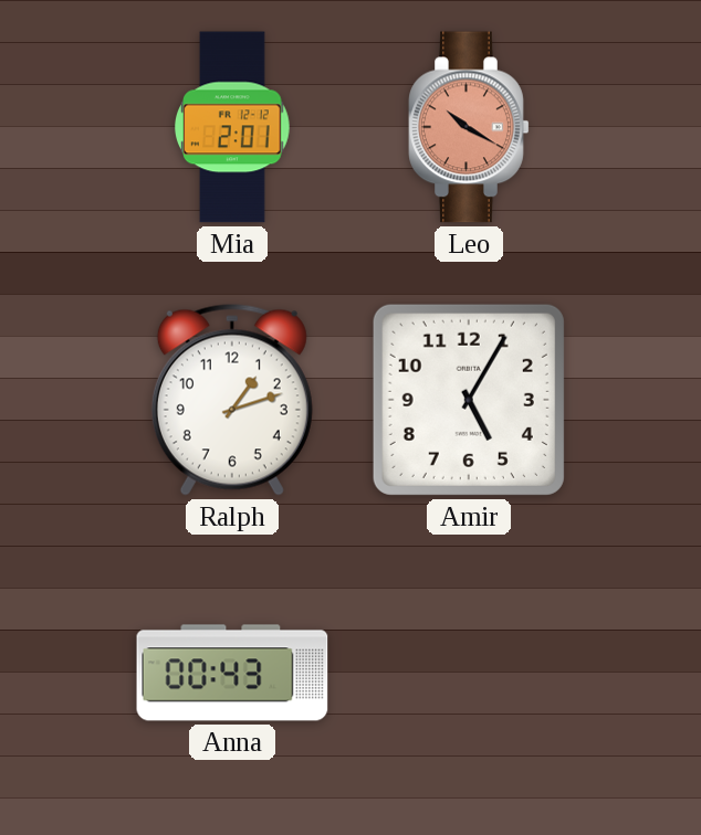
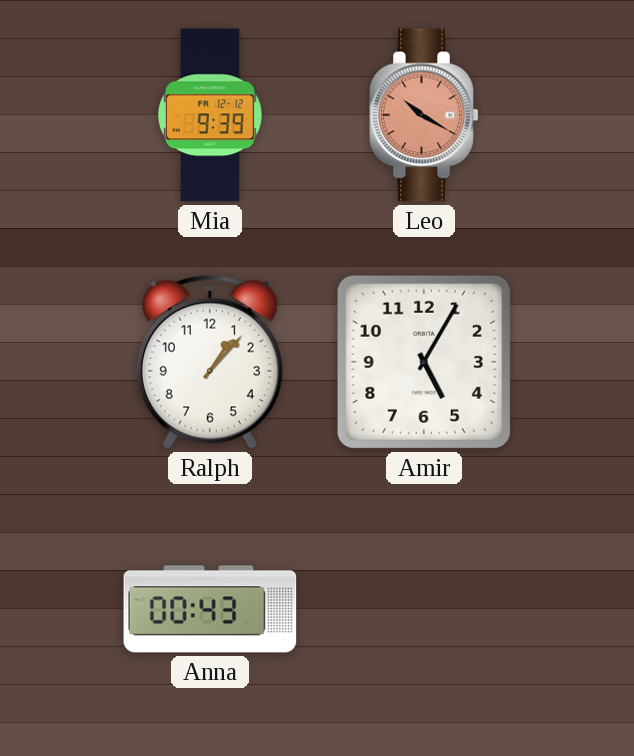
Mia: 2:01 -> 9:39
Ralph: 1:12 -> 1:07
